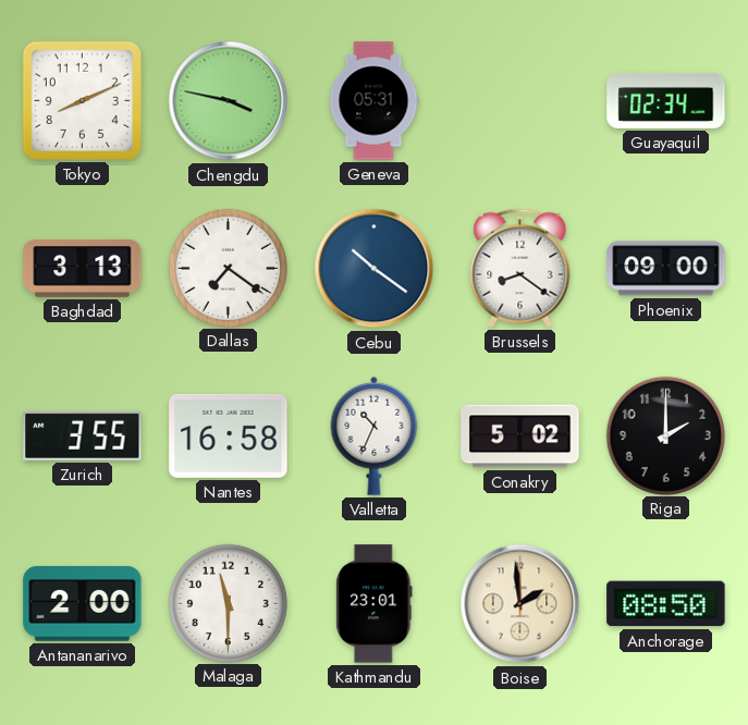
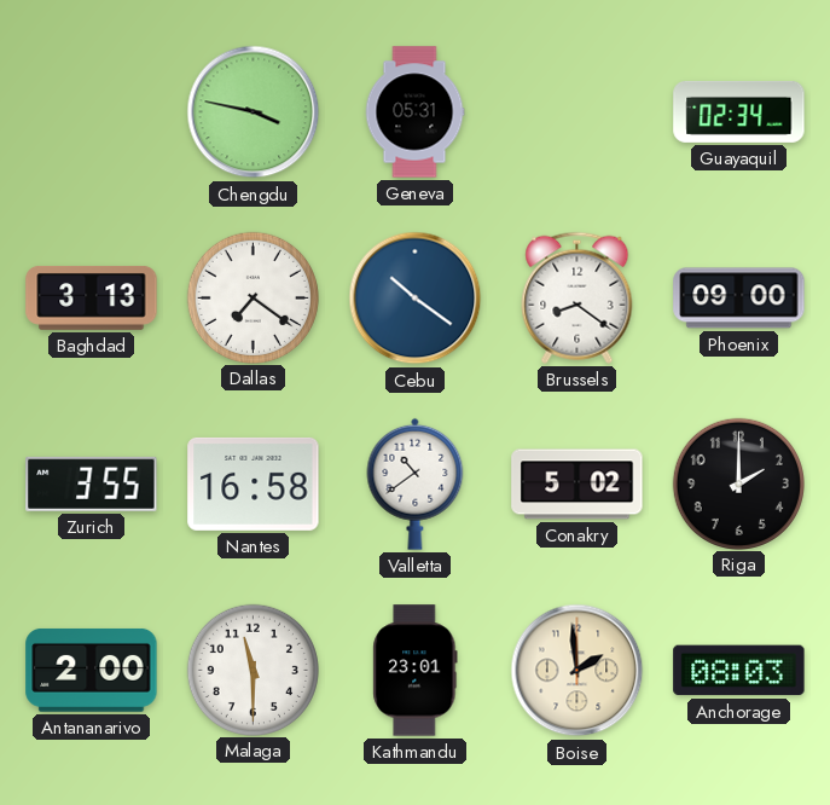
Tokyo: 8:11 -> none
Valletta: 10:34 -> 10:39
Anchorage: 08:50 -> 08:03
